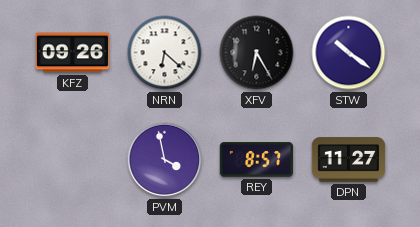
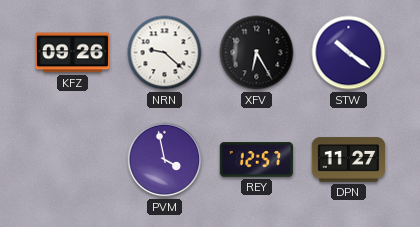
NRN: 6:22 -> 9:22
REY: 8:57 -> 12:57
